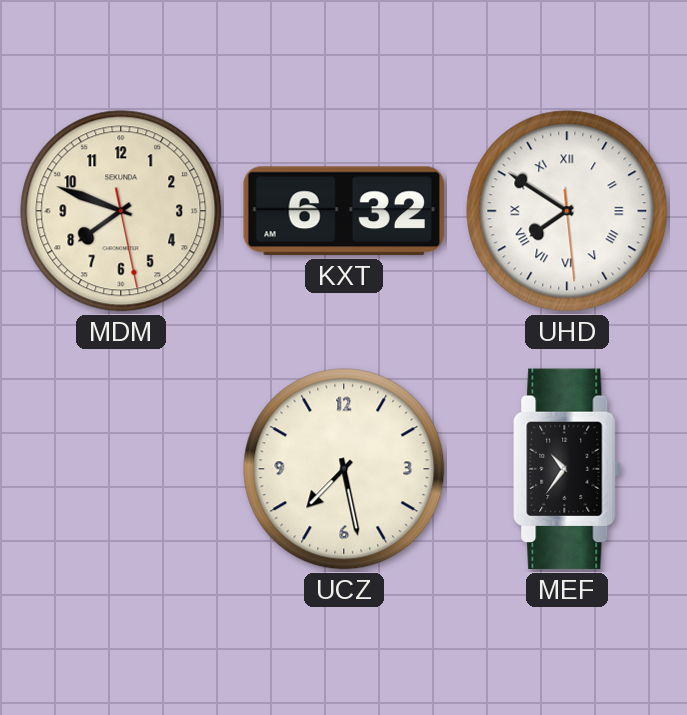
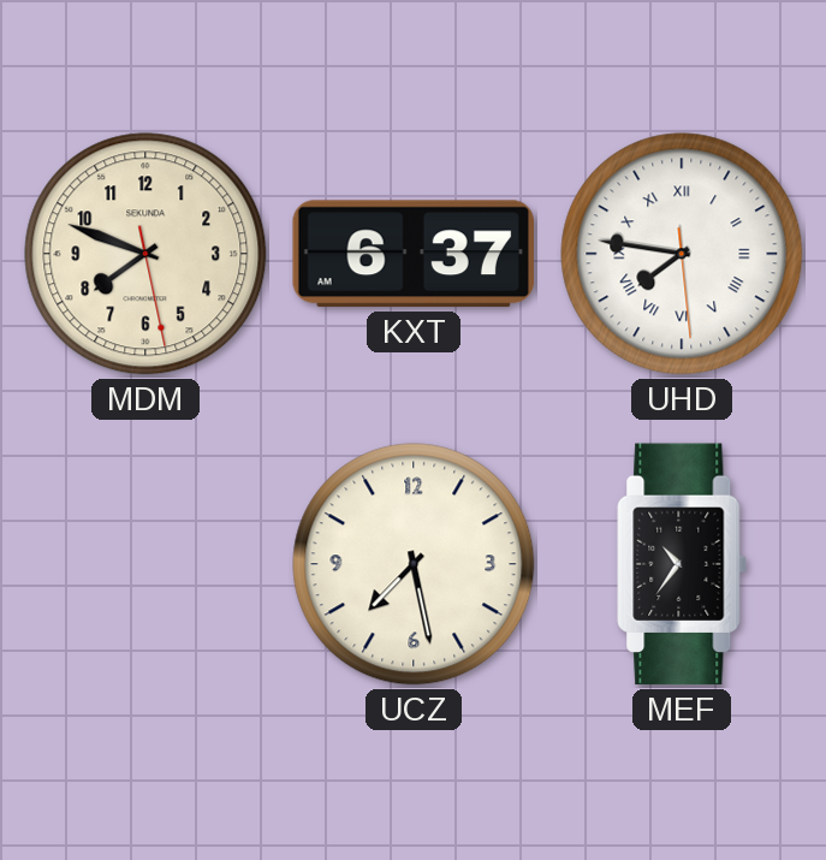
KXT: 6:32 -> 6:37
UHD: 7:50 -> 7:46
